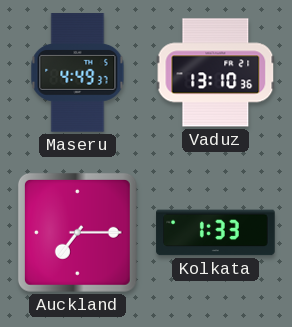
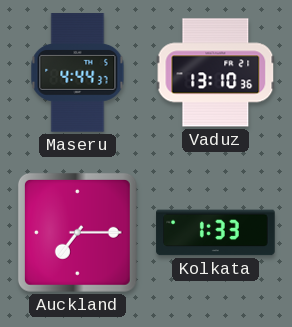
Maseru: 4:49 -> 4:44
